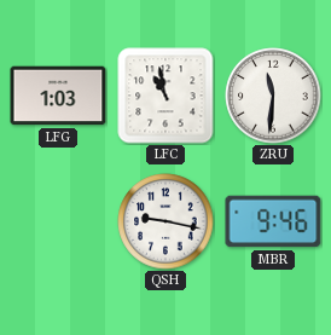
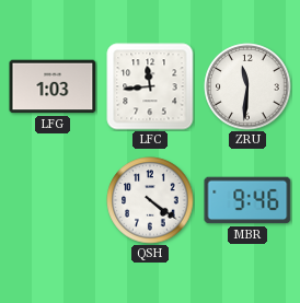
LFC: 10:58 -> 11:44
QSH: 9:17 -> 4:21
